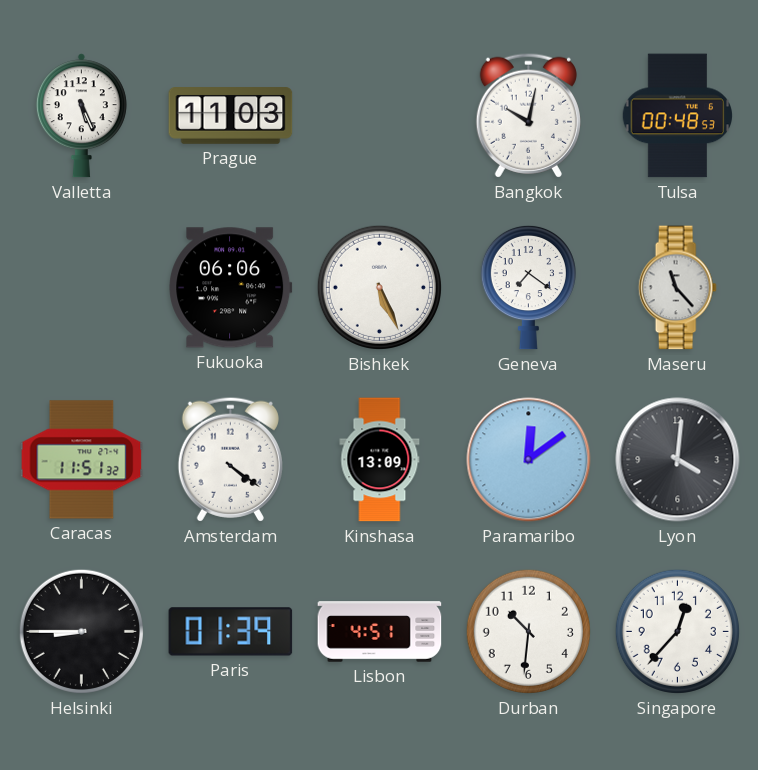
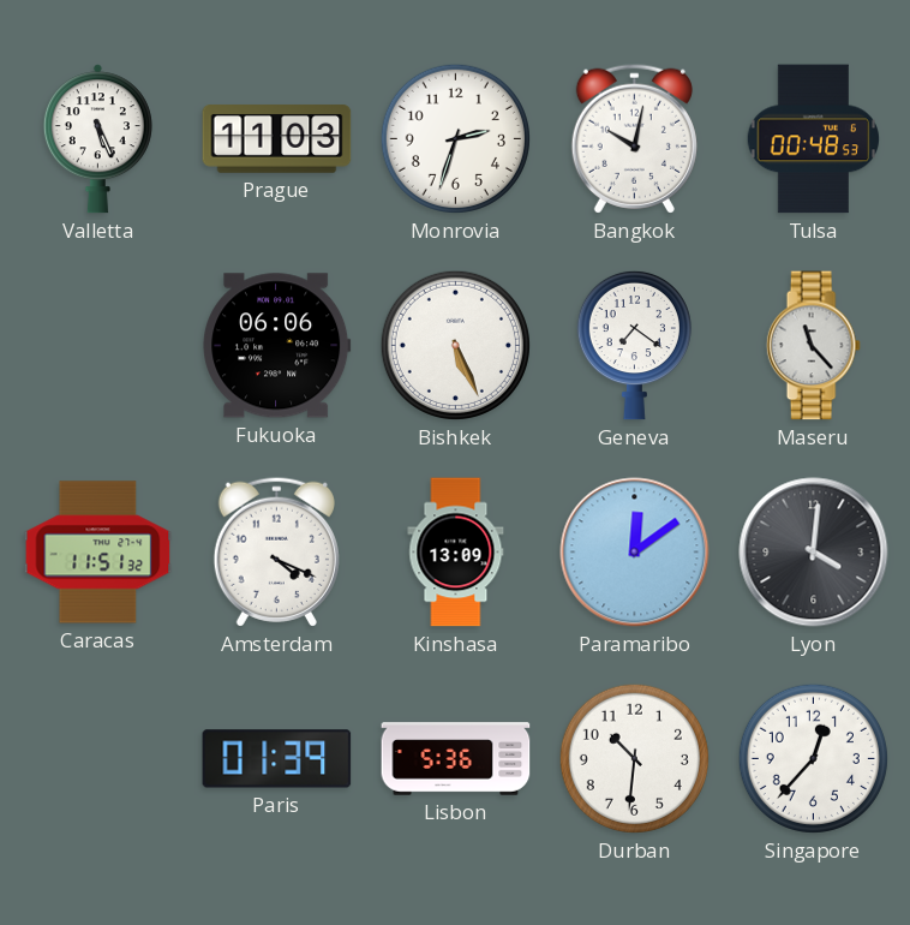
Monrovia: none -> 2:33
Amsterdam: 4:21 -> 4:19
Helsinki: 8:45 -> none
Lisbon: 4:51 -> 5:36
